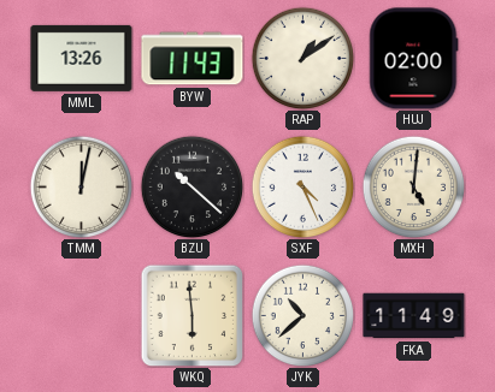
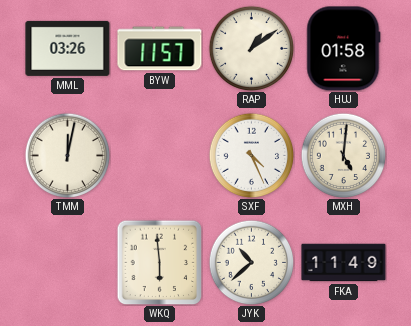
MML: 13:26 -> 03:26
BYW: 11:43 -> 11:57
HUJ: 02:00 -> 01:58
BZU: 10:22 -> none
